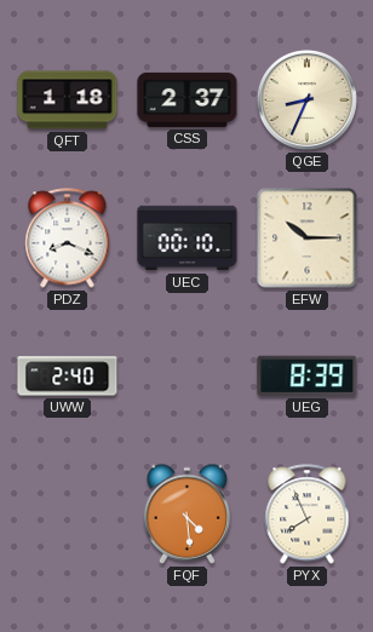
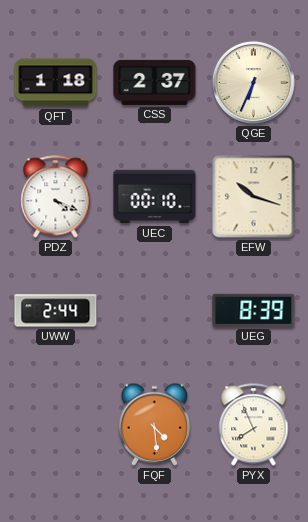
QGE: 8:34 -> 6:34
PDZ: 8:19 -> 4:19
EFW: 10:15 -> 10:18
UWW: 2:40 -> 2:44
